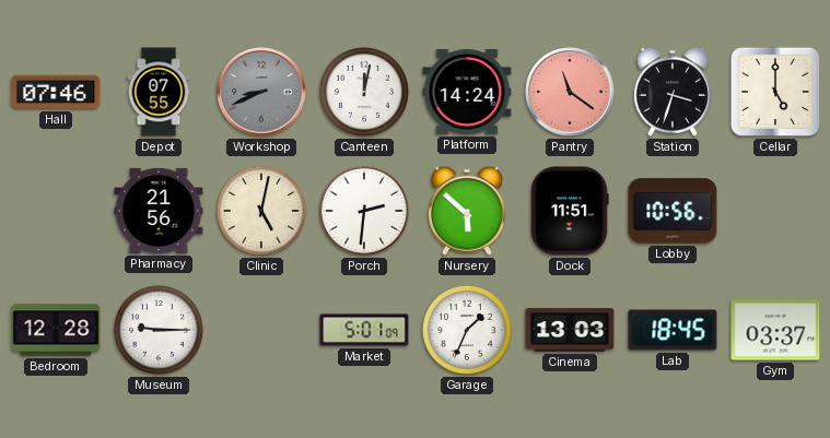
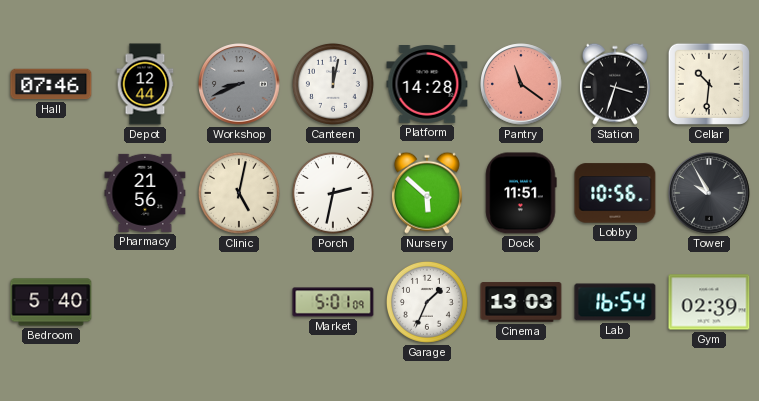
Depot: 07:55 -> 12:44
Platform: 14:24 -> 14:28
Cellar: 5:00 -> 10:31
Porch: 2:31 -> 2:32
Tower: none -> 9:55
Bedroom: 12:28 -> 5:40
Museum: 9:15 -> none
Lab: 18:45 -> 16:54
Gym: 03:37 -> 02:39
